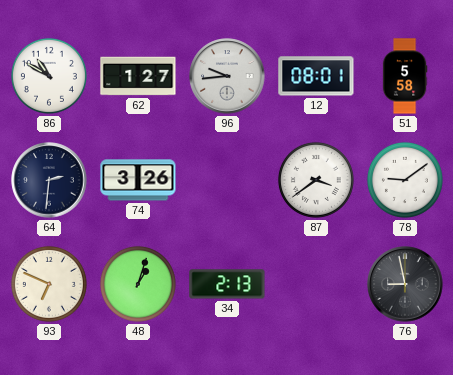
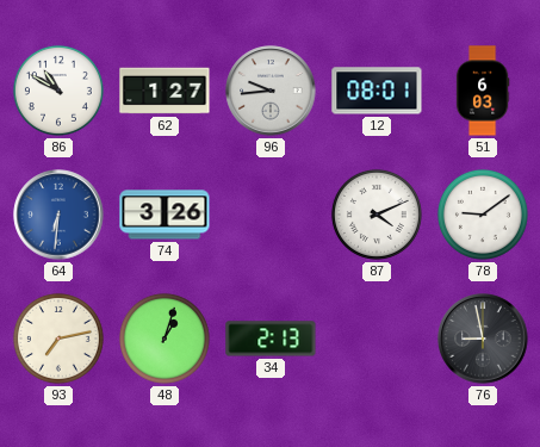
51: 5:58 -> 6:03
64: 2:31 -> 6:31
64 dial: navy -> blue
87: 3:39 -> 4:11
93: 6:49 -> 7:13
